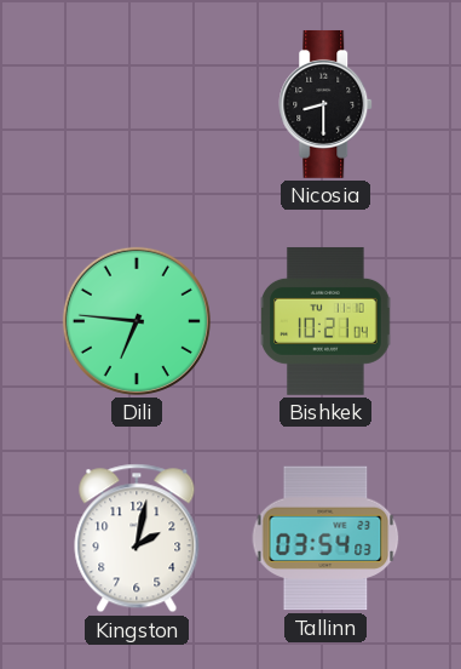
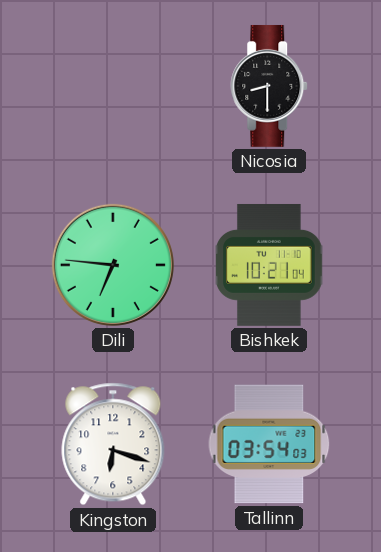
Kingston: 2:02 -> 6:18
